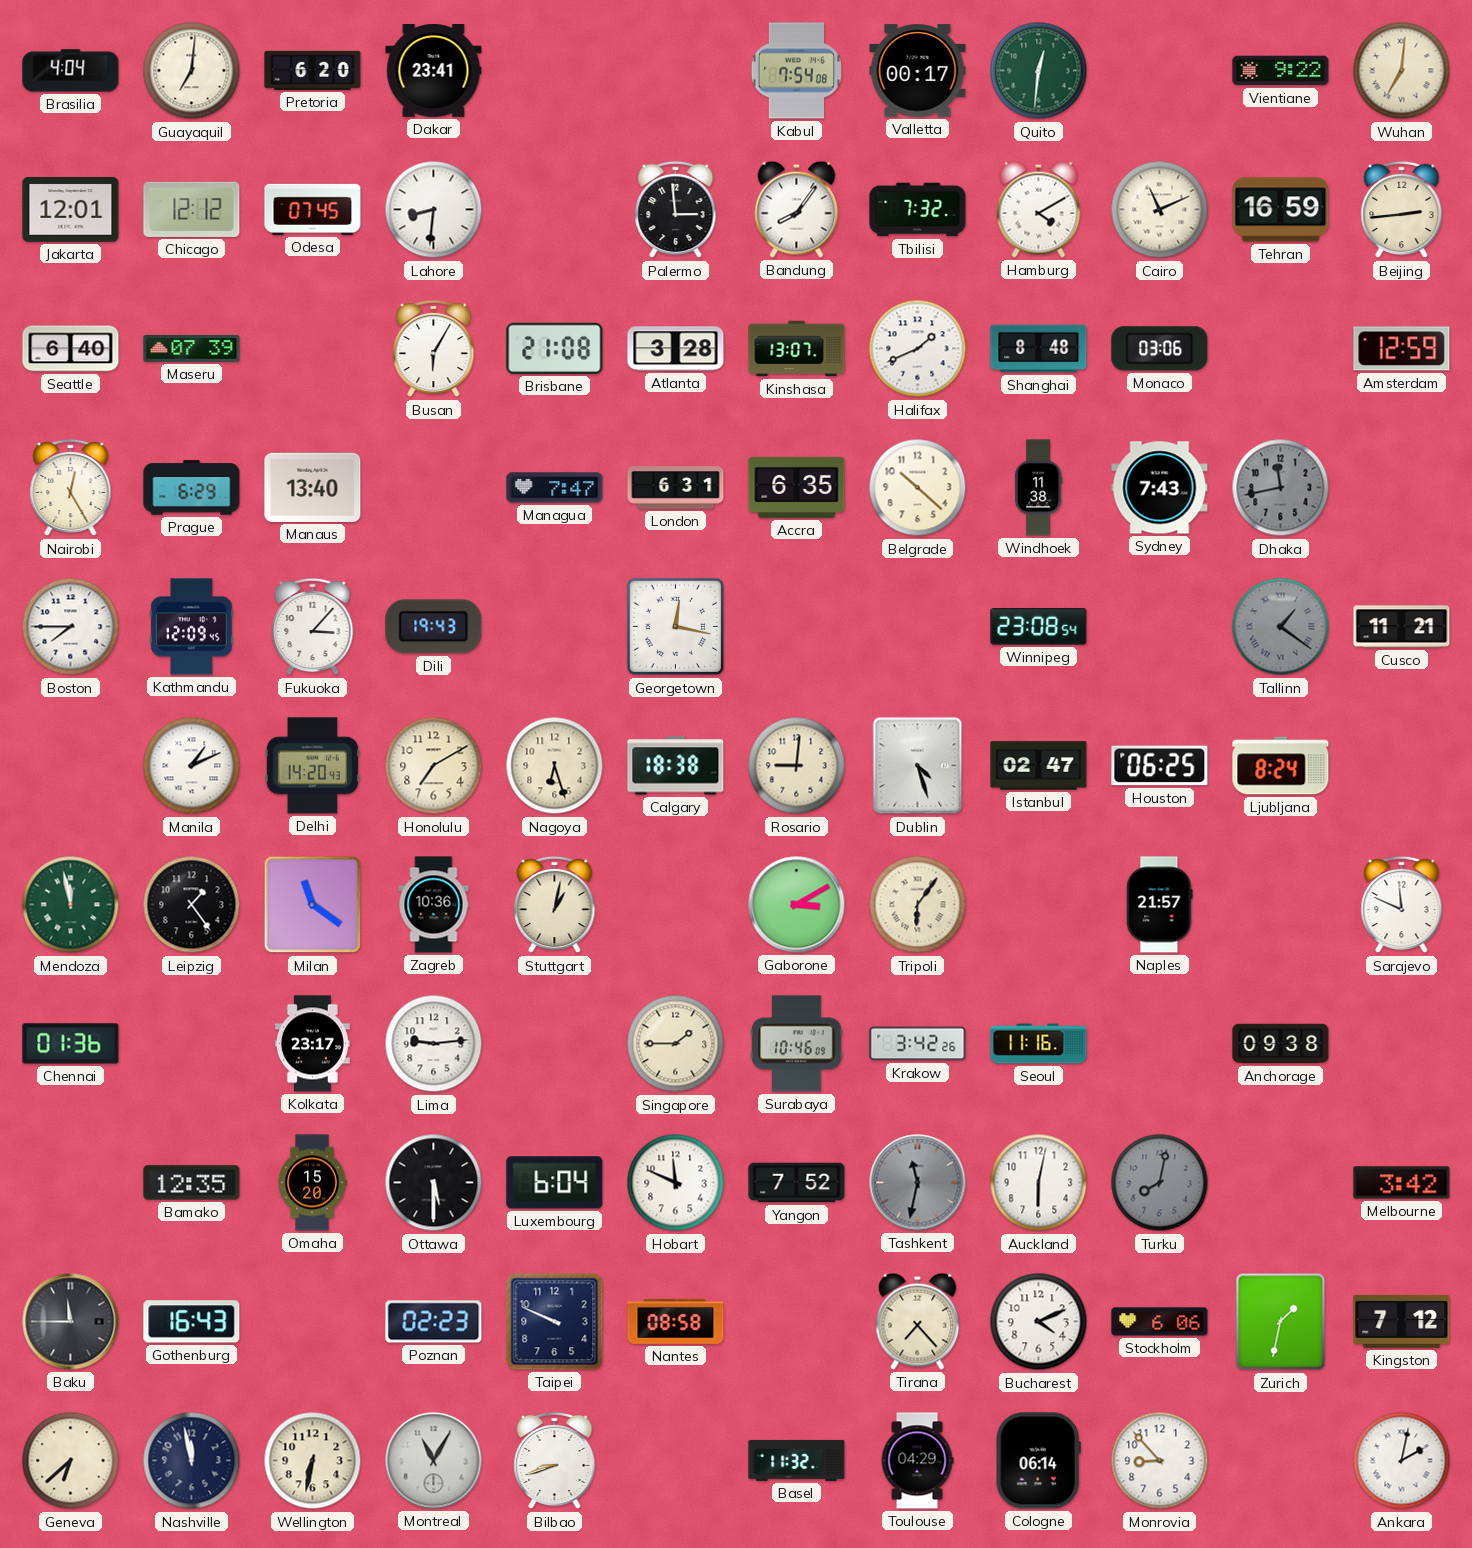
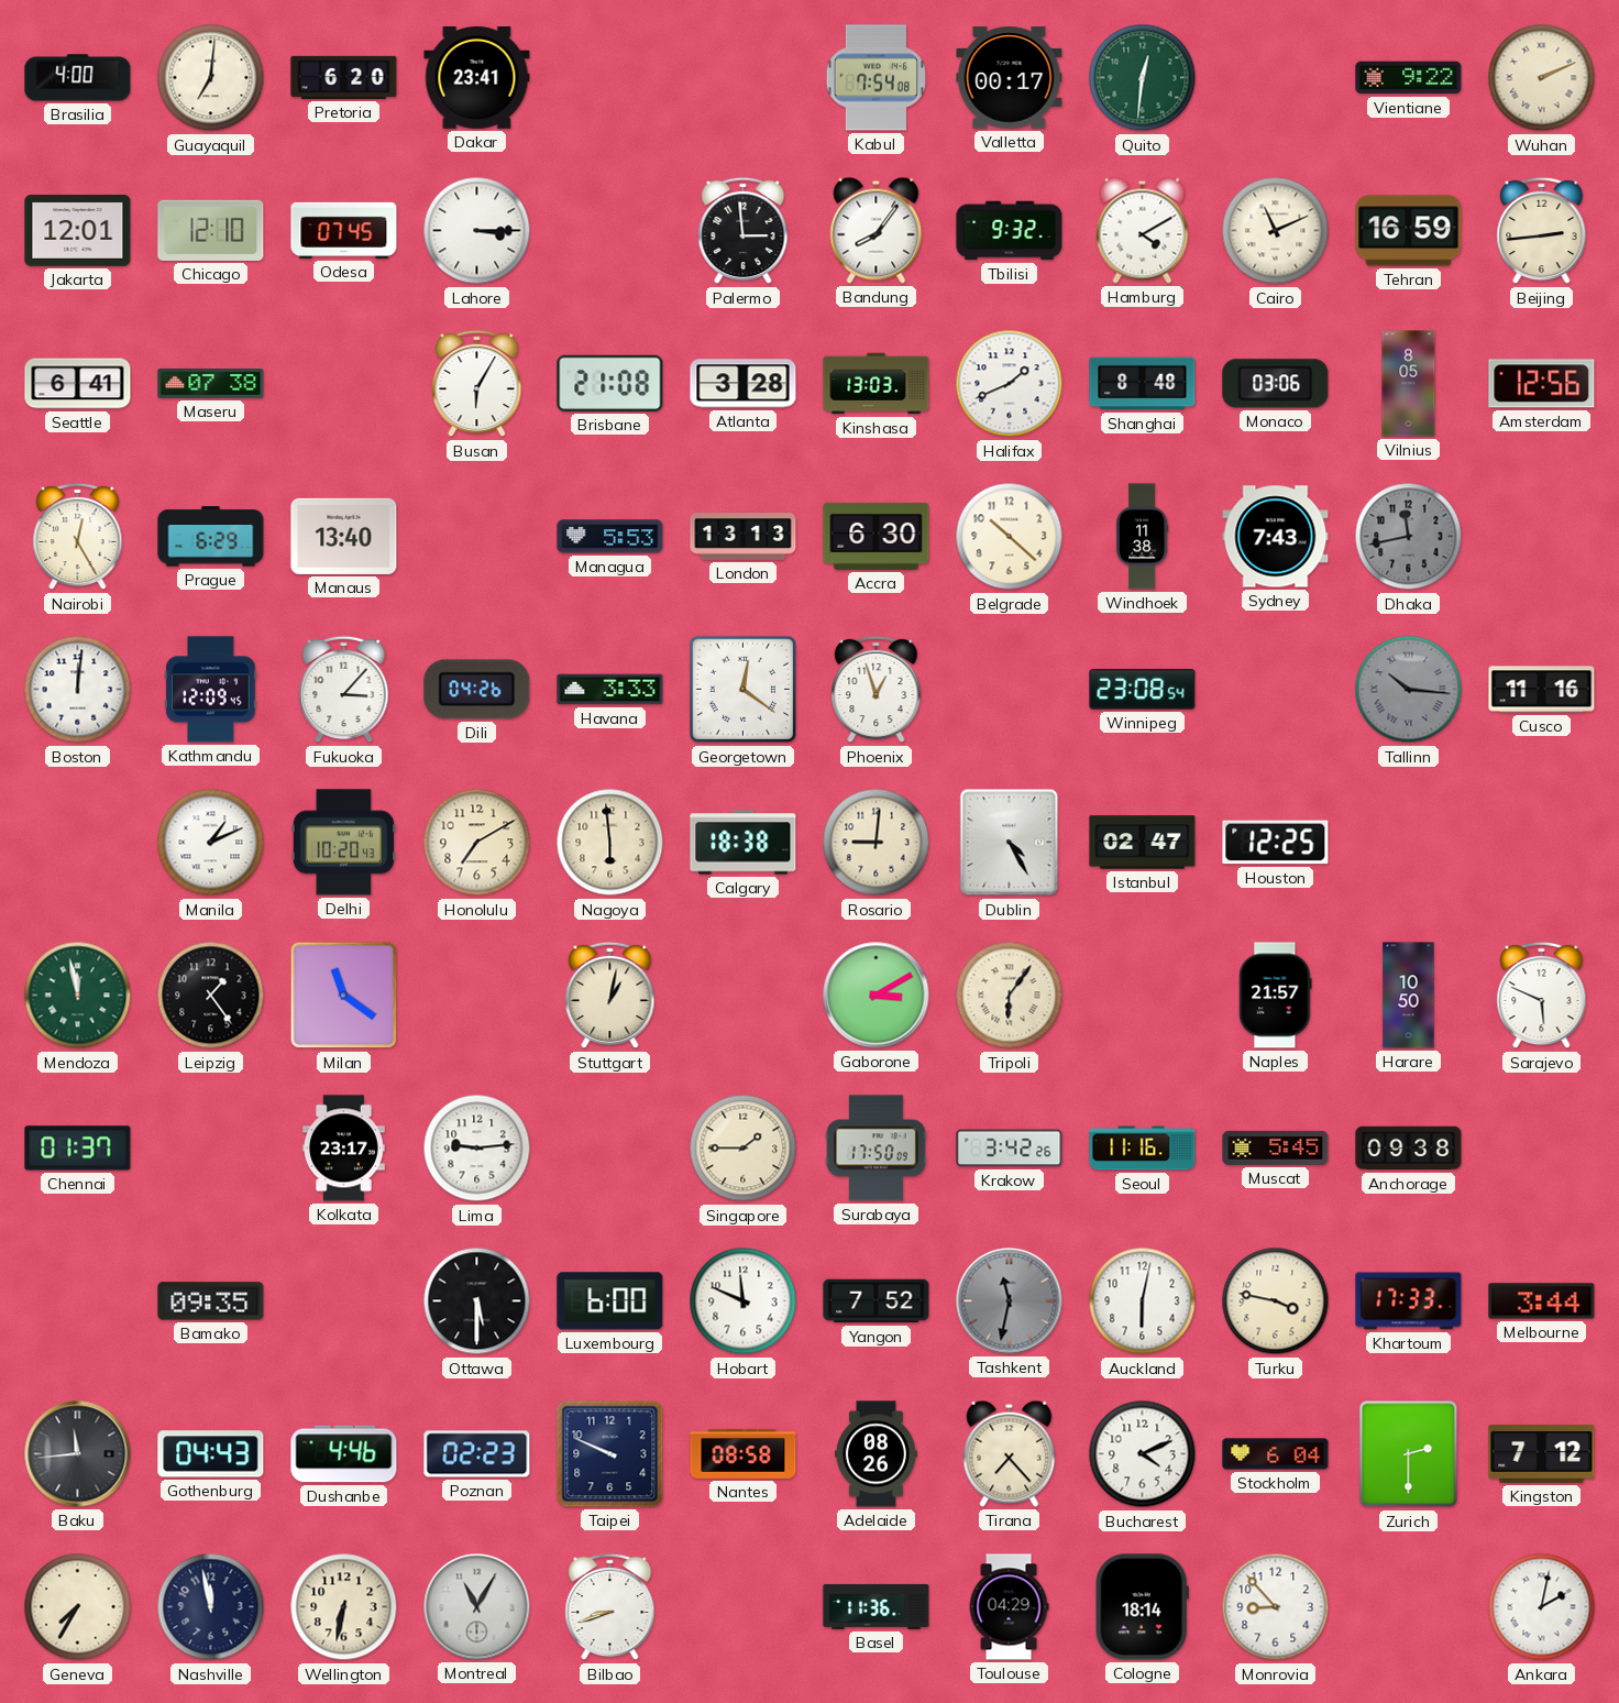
Brasilia: 4:04 -> 4:00
Wuhan: 7:01 -> 2:11
Chicago: 12:12 -> 12:10
Lahore: 8:31 -> 3:15
Tbilisi: 7:32 -> 9:32
Seattle: 6:40 -> 6:41
Maseru: 07:39 -> 07:38
Kinshasa: 13:07 -> 13:03
Vilnius: none -> 8:05
Amsterdam: 12:59 -> 12:56
Managua: 7:47 -> 5:53
London: 6:31 -> 13:13
Accra: 6:35 -> 6:30
Boston: 7:45 -> 12:01
Dili: 19:43 -> 04:26
Havana: none -> 3:33
Georgetown: 12:17 -> 12:21
Phoenix: none -> 12:57
Tallinn: 1:21 -> 10:16
Cusco: 11:21 -> 11:16
Delhi: 14:20 -> 10:20
Nagoya: 6:27 -> 5:59
Dublin: 4:27 -> 4:25
Houston: 06:25 -> 12:25
Ljubljana: 8:24 -> none
Zagreb: 10:36 -> none
Harare: none -> 10:50
Sarajevo: 11:49 -> 5:49
Chennai: 01:36 -> 01:37
Surabaya: 10:46 -> 17:50
Muscat: none -> 5:45
Bamako: 12:35 -> 09:35
Omaha: 15:20 -> none
Luxembourg: 6:04 -> 6:00
Turku: 8:02 -> 3:47
Turku dial: grey -> cream
Khartoum: none -> 17:33
Melbourne: 3:42 -> 3:44
Baku: 11:45 -> 11:44
Gothenburg: 16:43 -> 04:43
Dushanbe: none -> 4:46
Adelaide: none -> 08:26
Stockholm: 6:06 -> 6:04
Zurich: 1:32 -> 2:30
Geneva: 6:38 -> 7:35
Basel: 11:32 -> 11:36
Cologne: 06:14 -> 18:14
